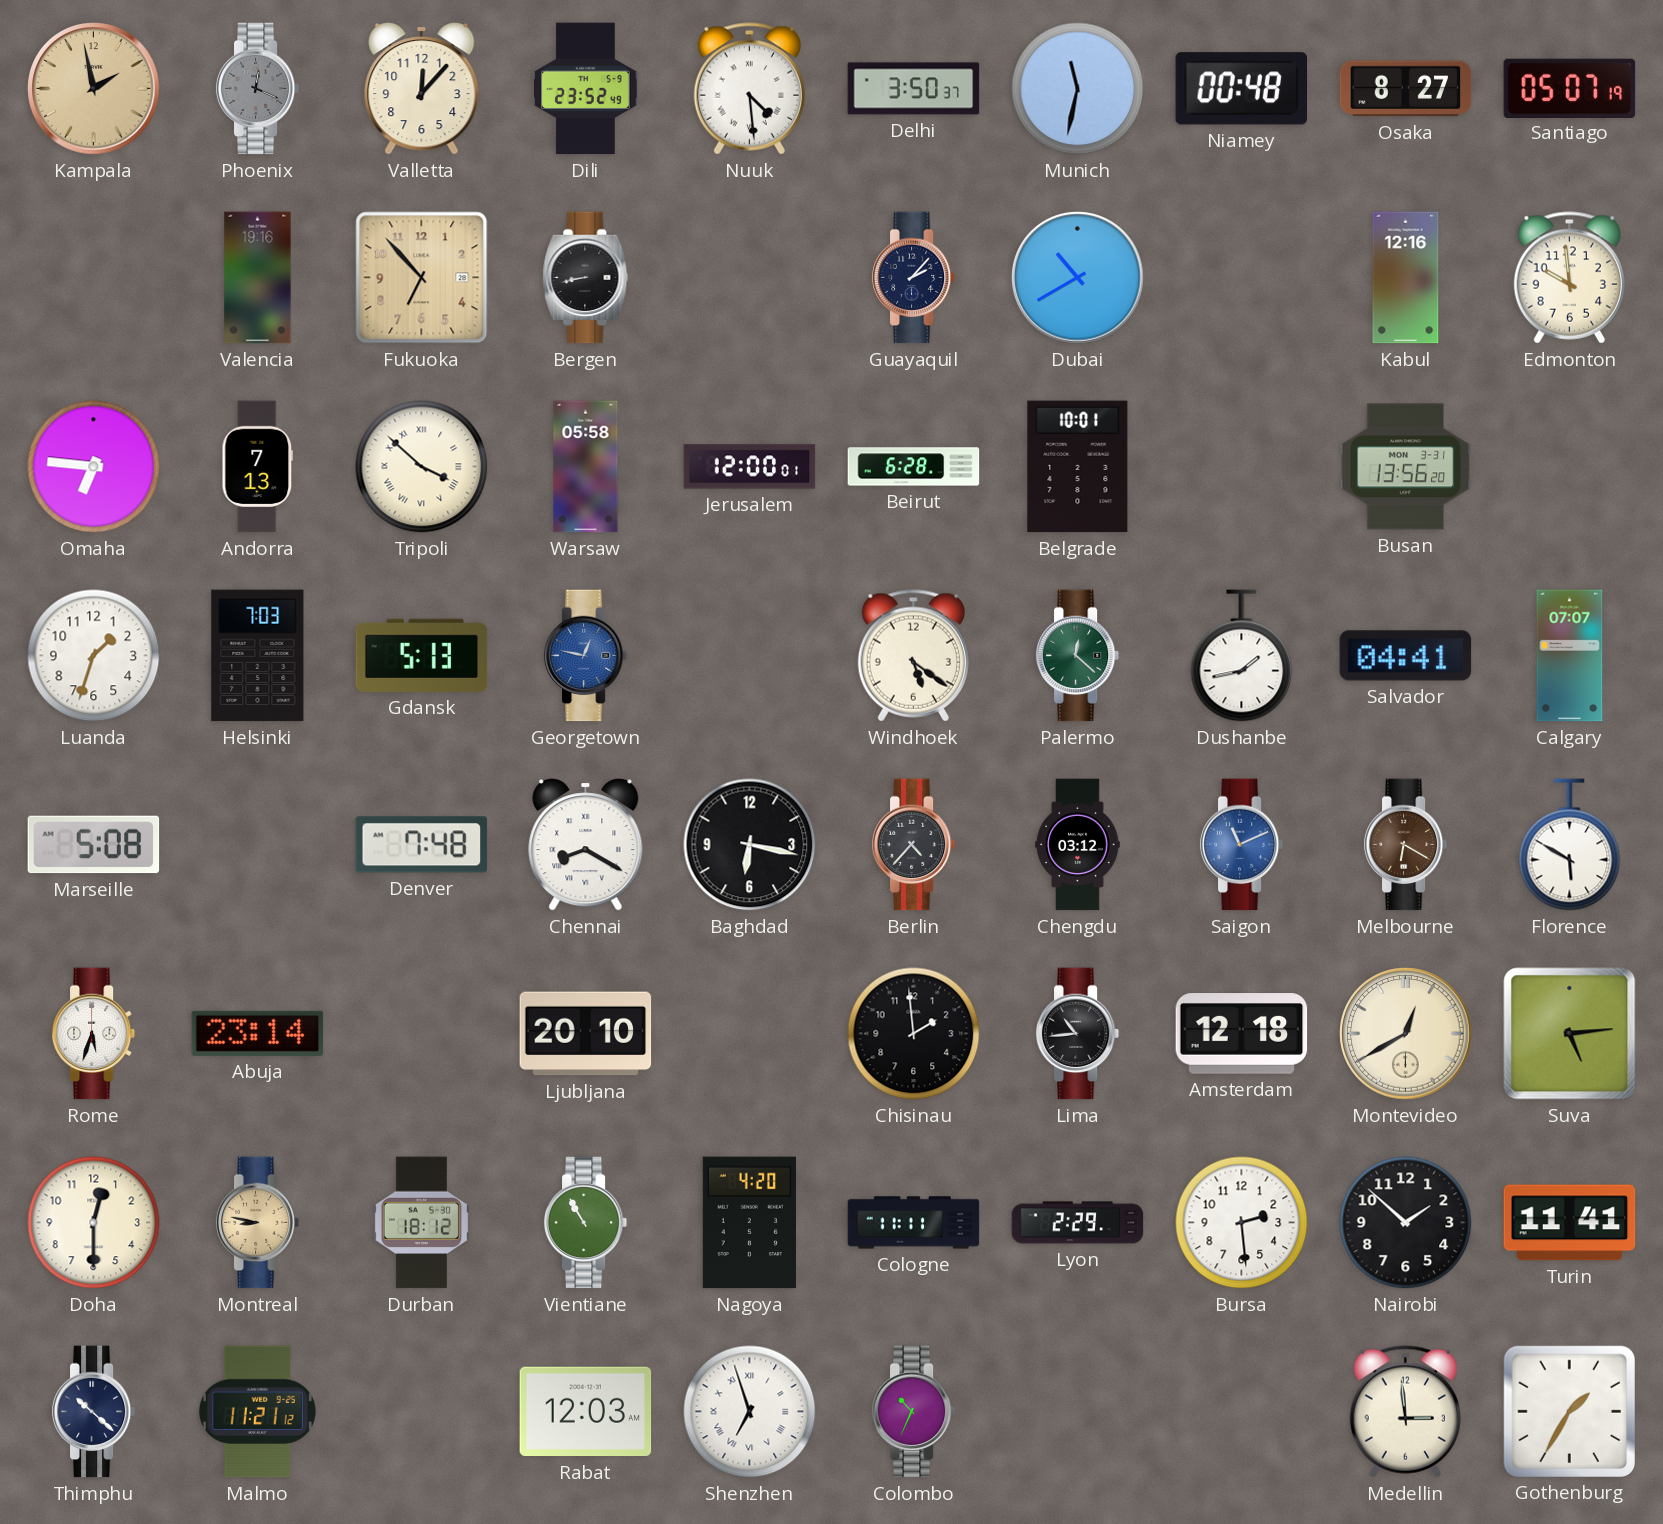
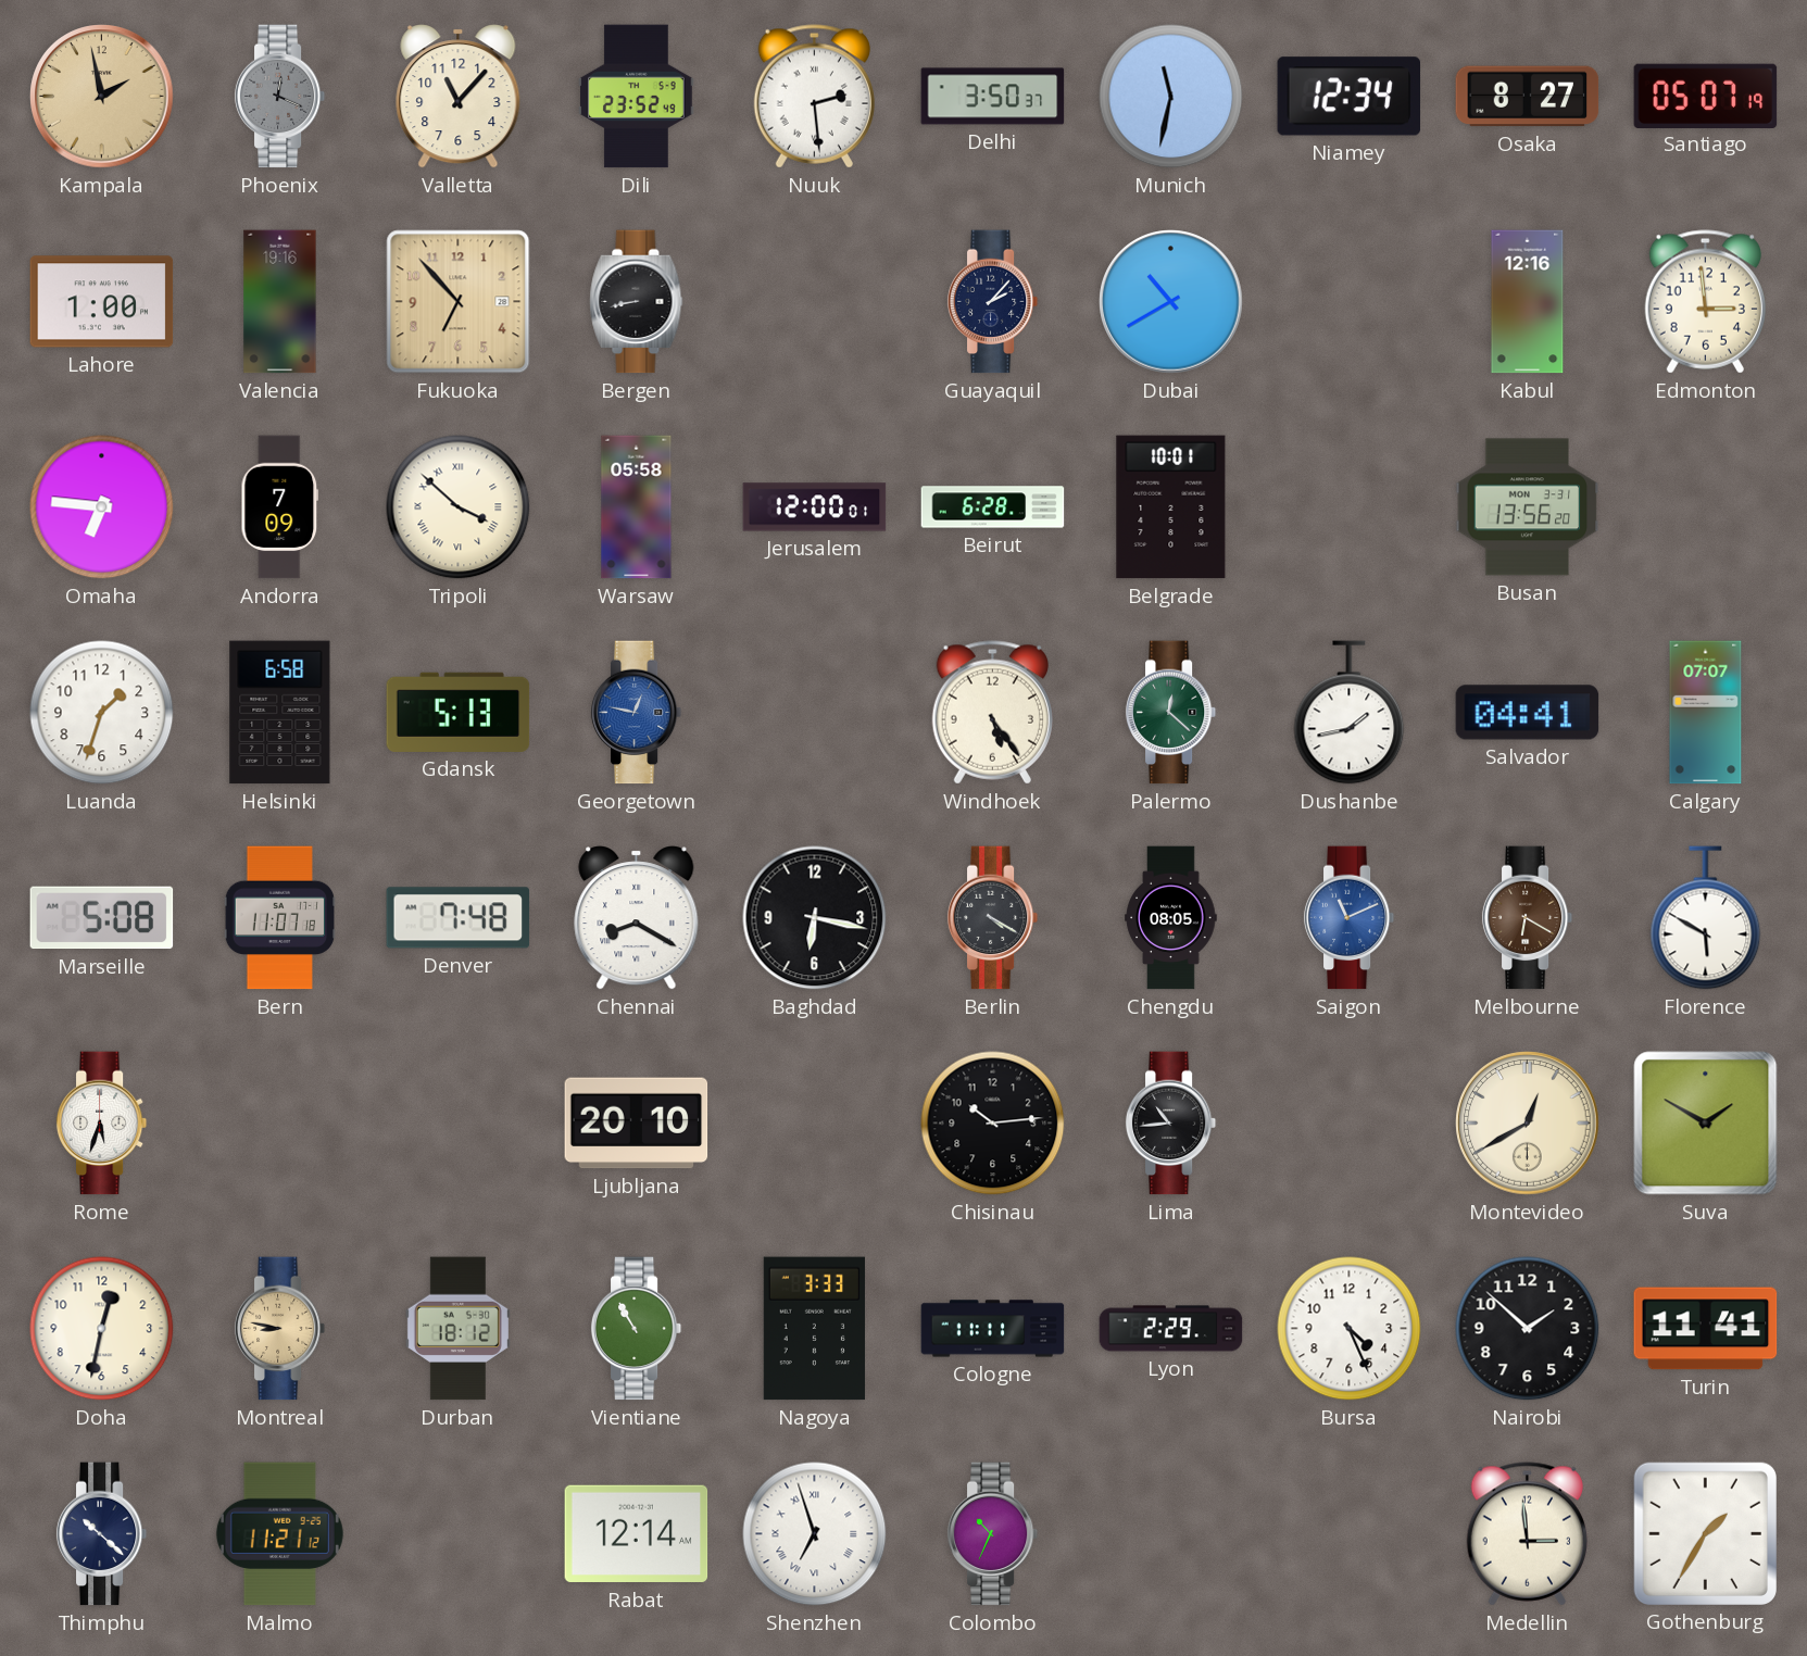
Valletta: 12:07 -> 11:07
Nuuk: 4:29 -> 2:29
Niamey: 00:48 -> 12:34
Lahore: none -> 1:00
Edmonton: 9:59 -> 2:59
Andorra: 7:13 -> 7:09
Helsinki: 7:03 -> 6:58
Windhoek: 5:21 -> 5:24
Bern: none -> 11:07
Berlin: 4:37 -> 4:20
Chengdu: 03:12 -> 08:05
Abuja: 23:14 -> none
Chisinau: 1:59 -> 10:14
Amsterdam: 12:18 -> none
Suva: 5:14 -> 1:50
Doha: 12:30 -> 12:32
Nagoya: 4:20 -> 3:33
Bursa: 2:29 -> 4:26
Rabat: 12:03 -> 12:14
